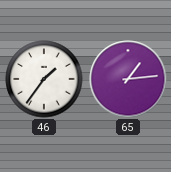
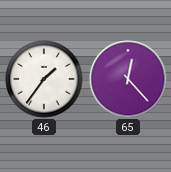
65: 1:14 -> 12:23
